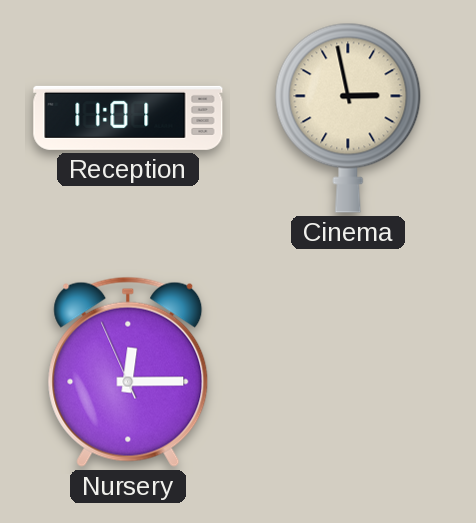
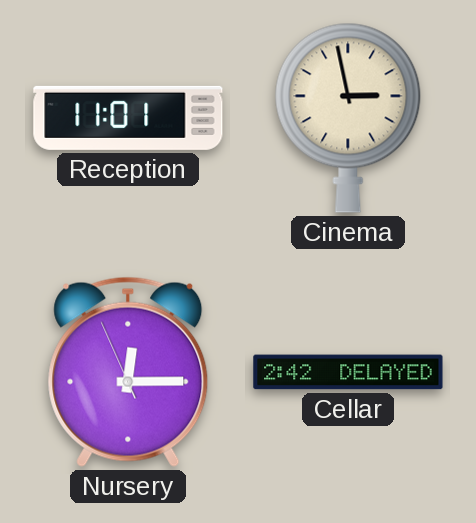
Cellar: none -> 2:42
